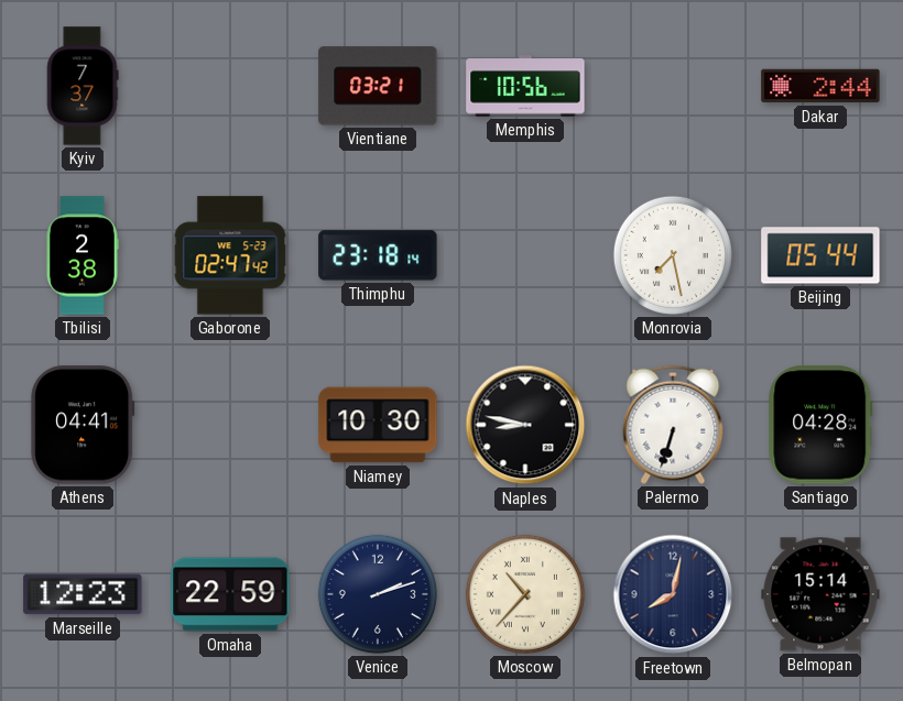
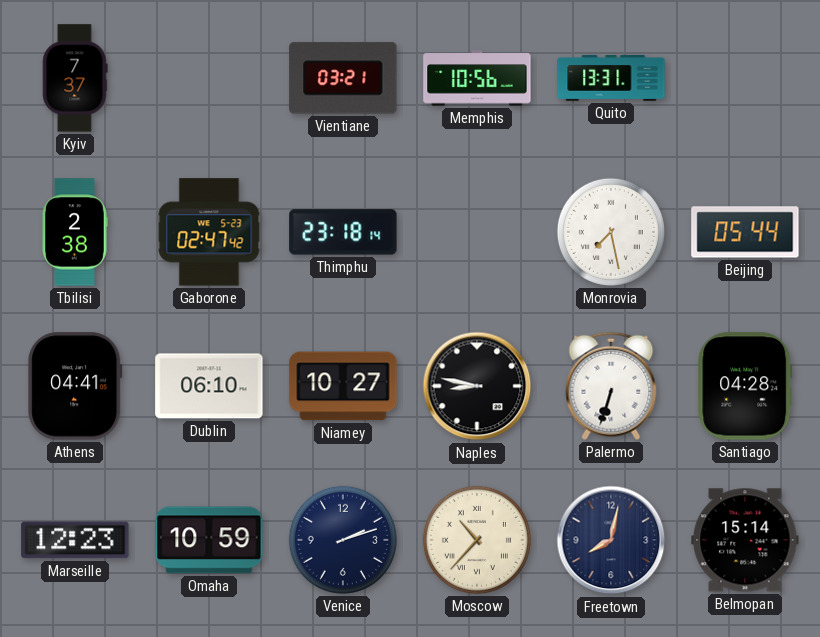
Quito: none -> 13:31
Dakar: 2:44 -> none
Dublin: none -> 06:10
Niamey: 10:30 -> 10:27
Omaha: 22:59 -> 10:59
